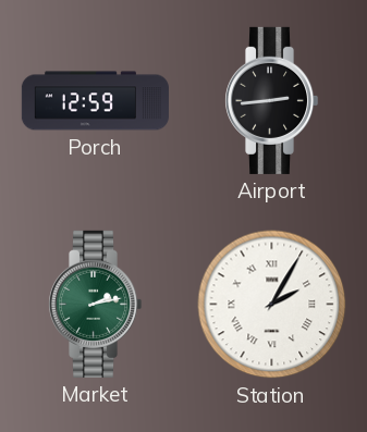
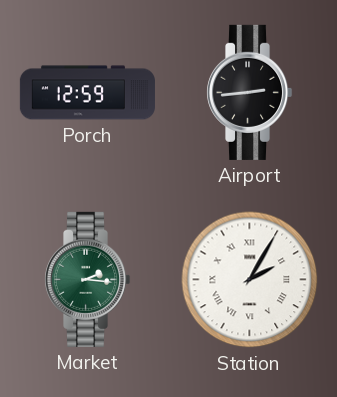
Market: 2:13 -> 2:16
